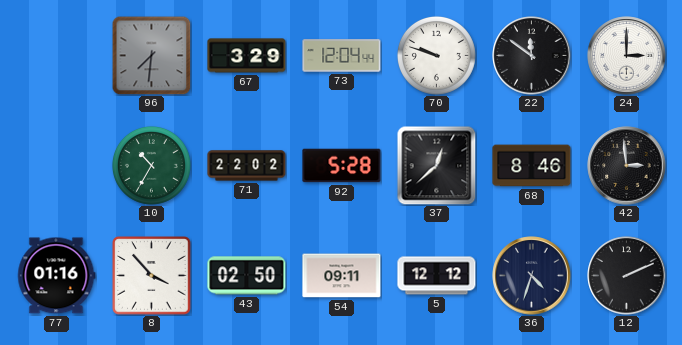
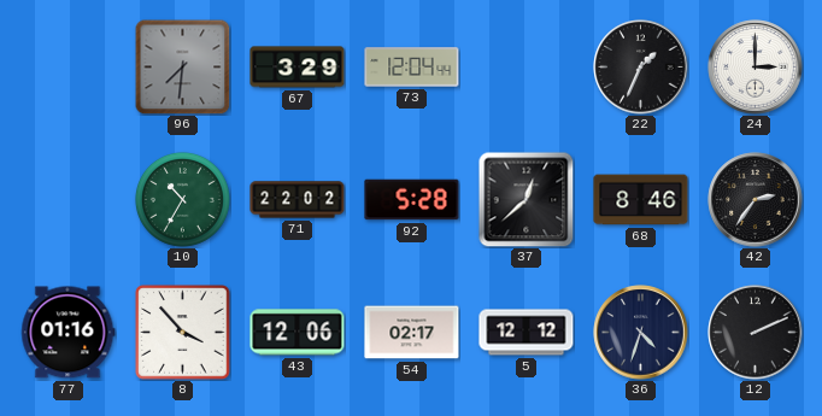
70: 9:48 -> none
22: 11:51 -> 1:34
42: 2:59 -> 2:36
43: 02:50 -> 12:06
54: 09:11 -> 02:17
